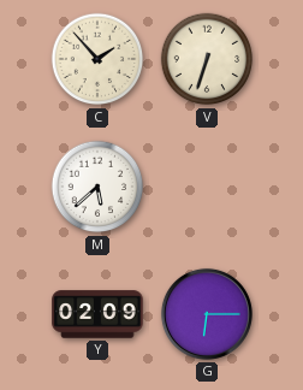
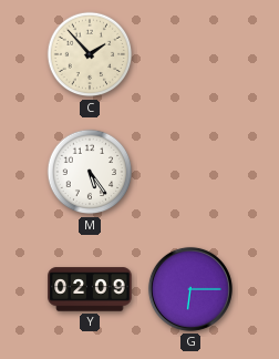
V: 6:33 -> none
M: 5:38 -> 5:24
